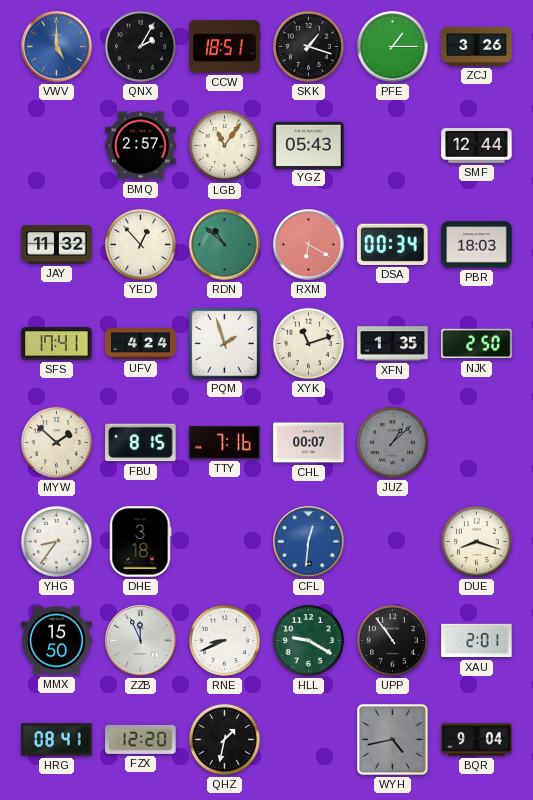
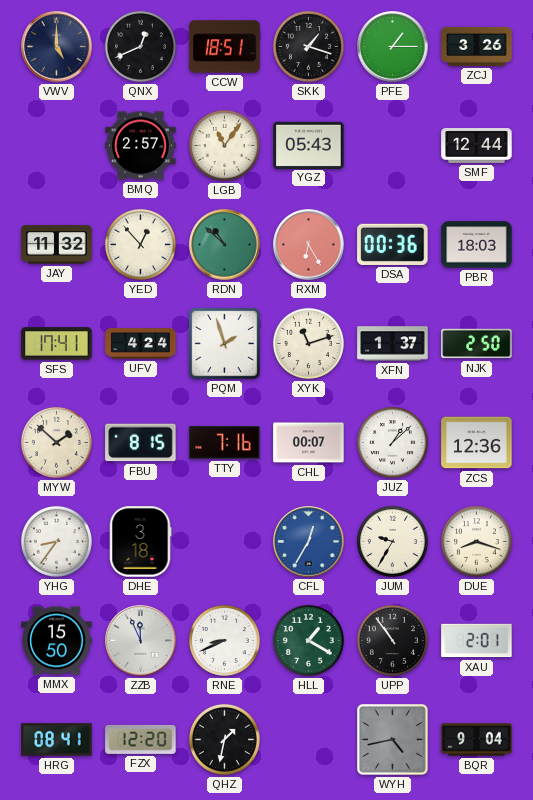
VWV dial: blue -> navy
QNX: 2:05 -> 12:41
RXM: 6:20 -> 6:25
DSA: 00:34 -> 00:36
XFN: 1:35 -> 1:37
JUZ dial: grey -> white
ZCS: none -> 12:36
CFL: 12:31 -> 12:35
JUM: none -> 9:35
HLL: 9:20 -> 1:20
